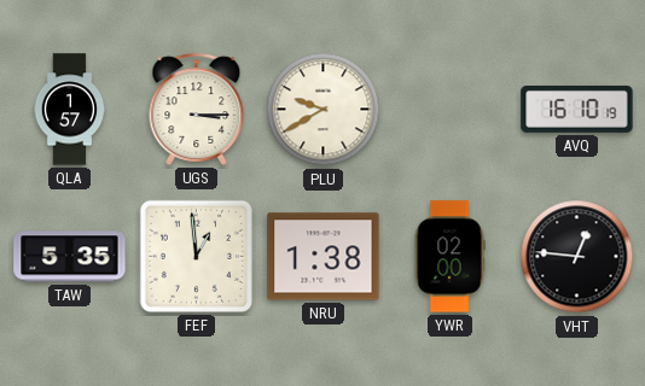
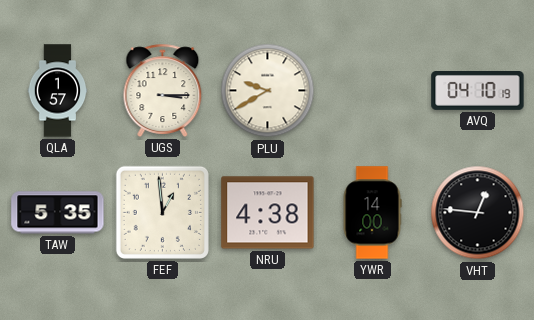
AVQ: 16:10 -> 04:10
NRU: 1:38 -> 4:38
YWR: 02:00 -> 14:00
